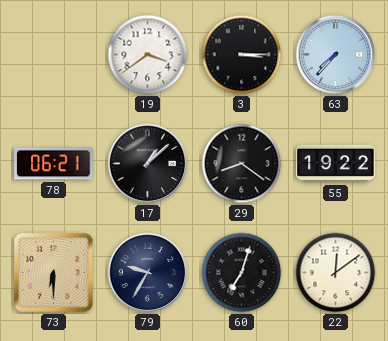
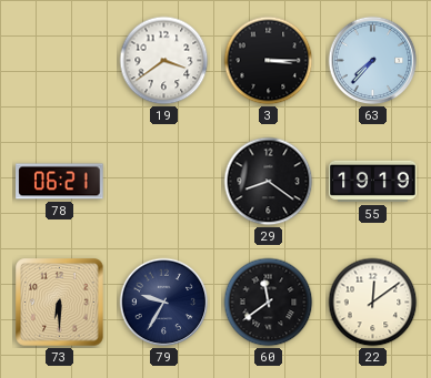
17: 1:08 -> none
55: 19:22 -> 19:19
60: 7:03 -> 11:39
